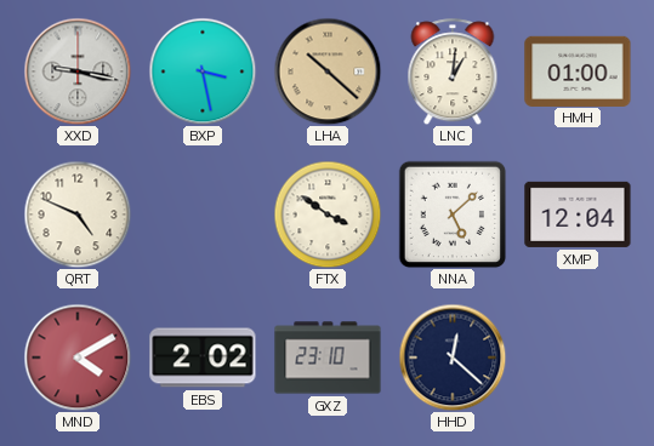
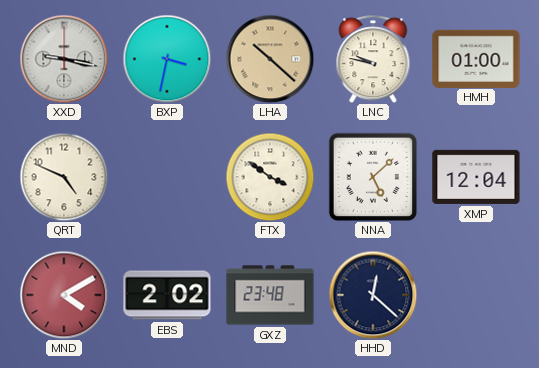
BXP: 3:28 -> 3:32
LNC: 1:01 -> 9:47
GXZ: 23:10 -> 23:48
